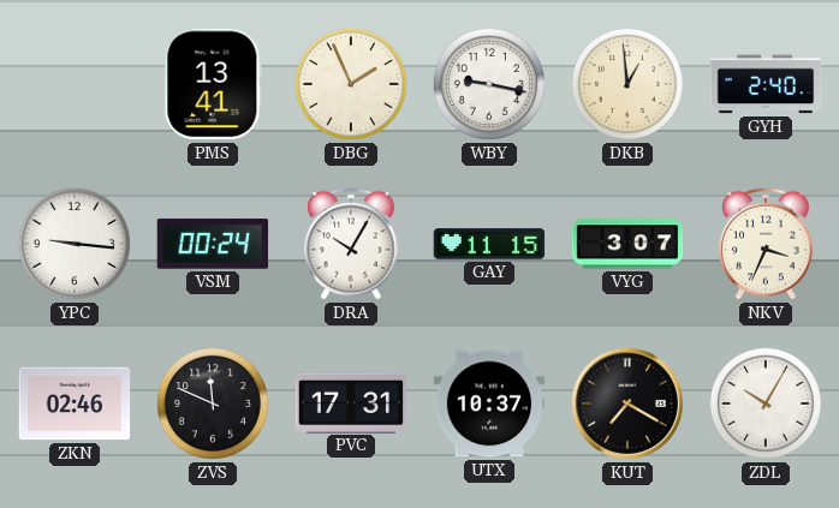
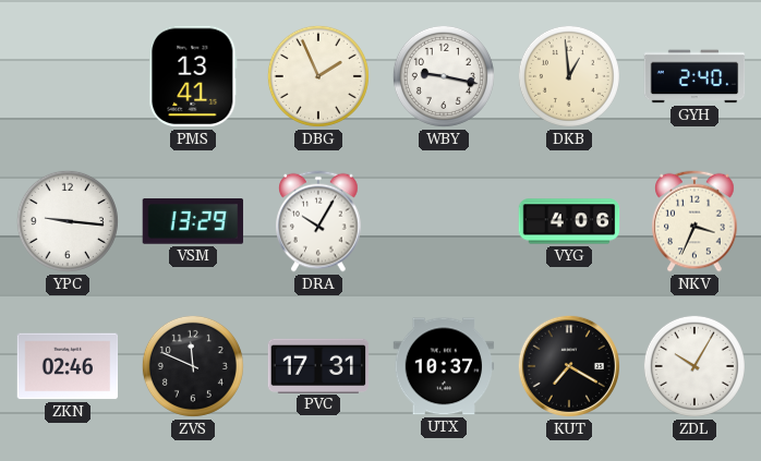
VSM: 00:24 -> 13:29
GAY: 11:15 -> none
VYG: 3:07 -> 4:06
